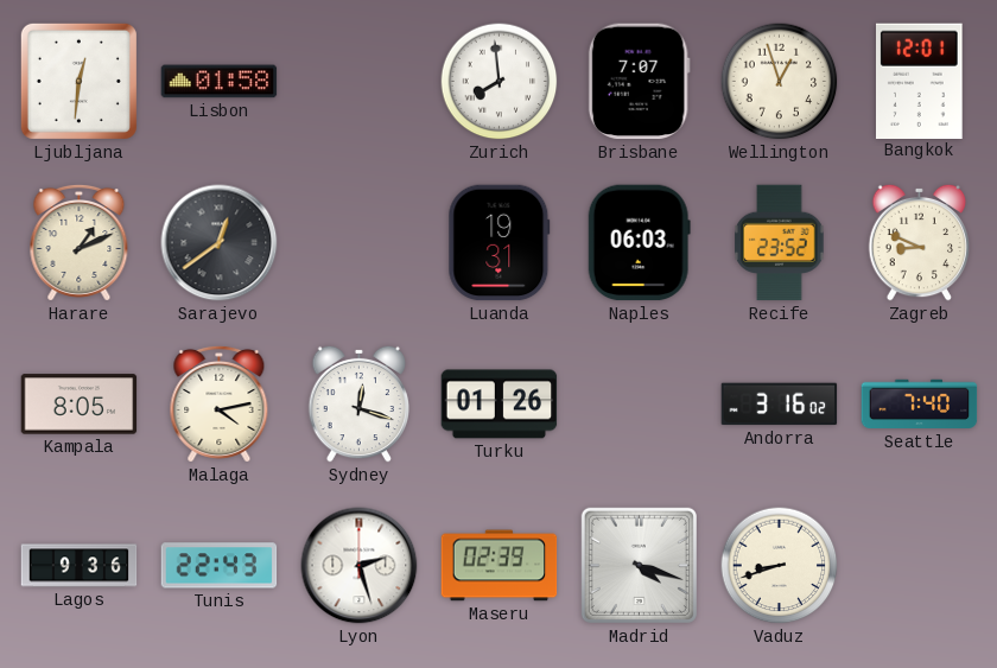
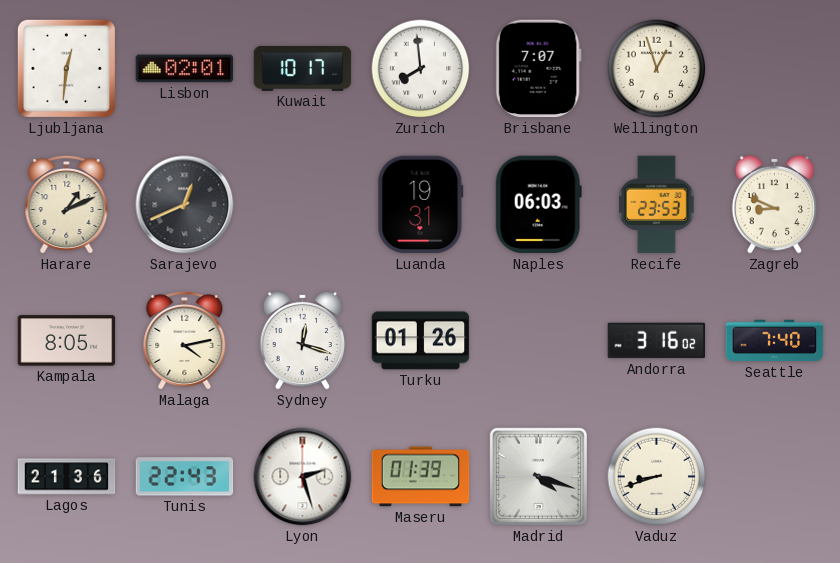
Lisbon: 01:58 -> 02:01
Kuwait: none -> 10:17
Bangkok: 12:01 -> none
Sarajevo: 12:39 -> 12:41
Recife: 23:52 -> 23:53
Lagos: 9:36 -> 21:36
Maseru: 02:39 -> 01:39
